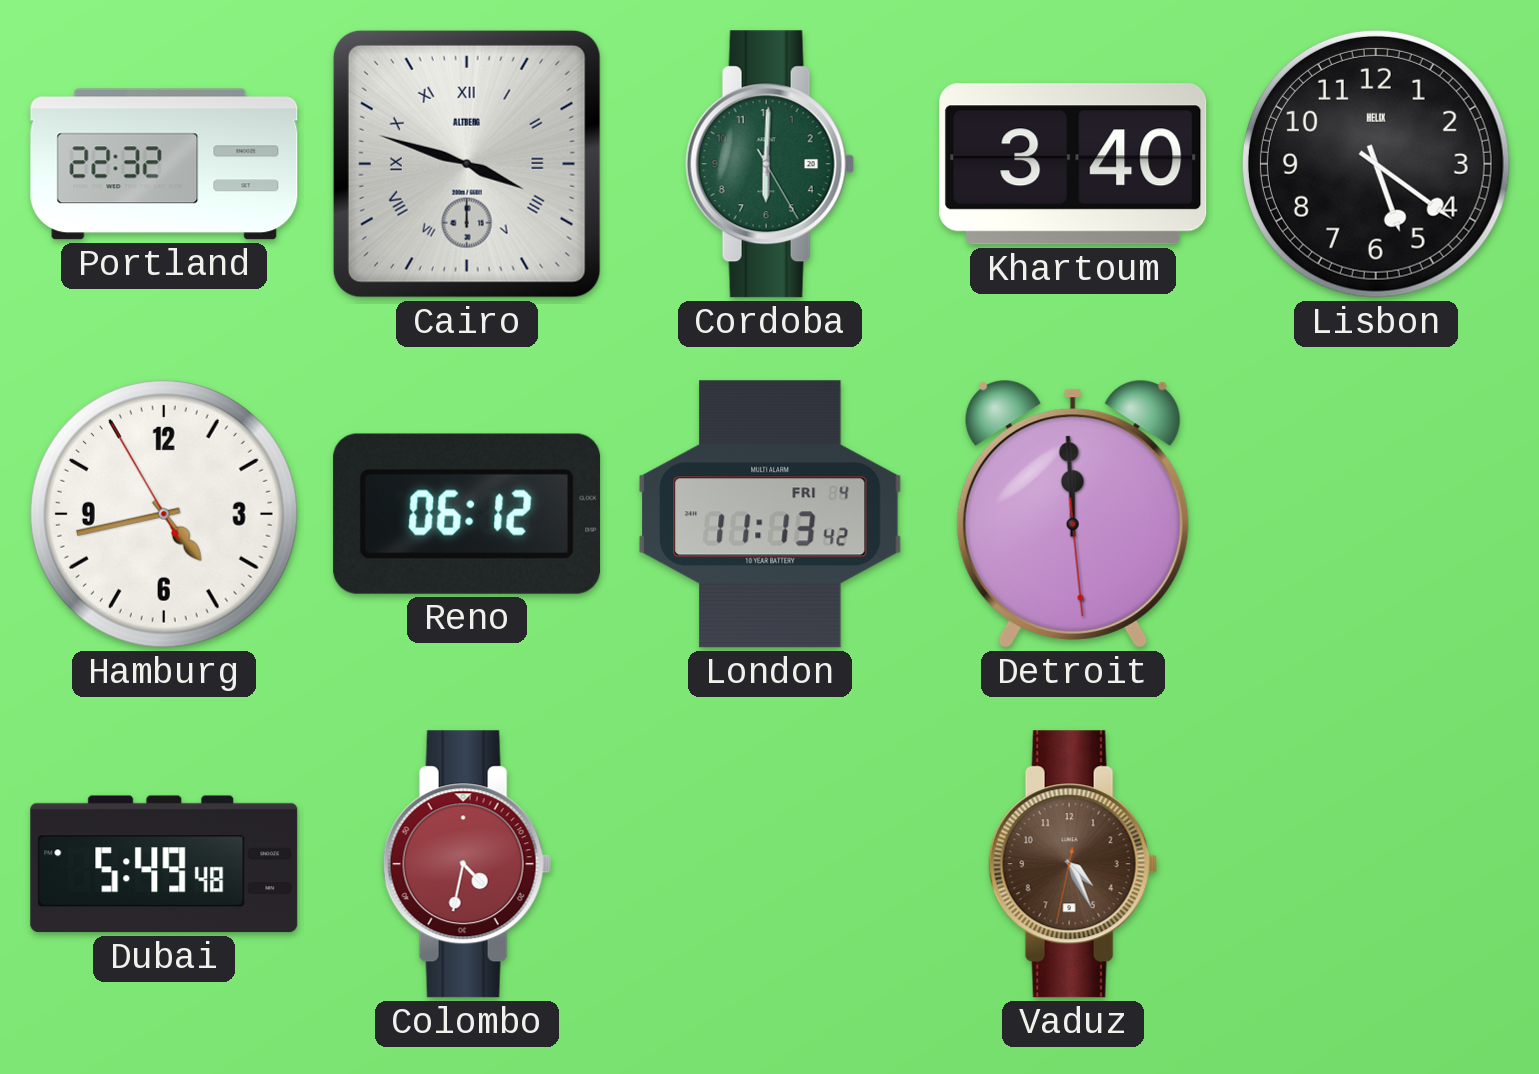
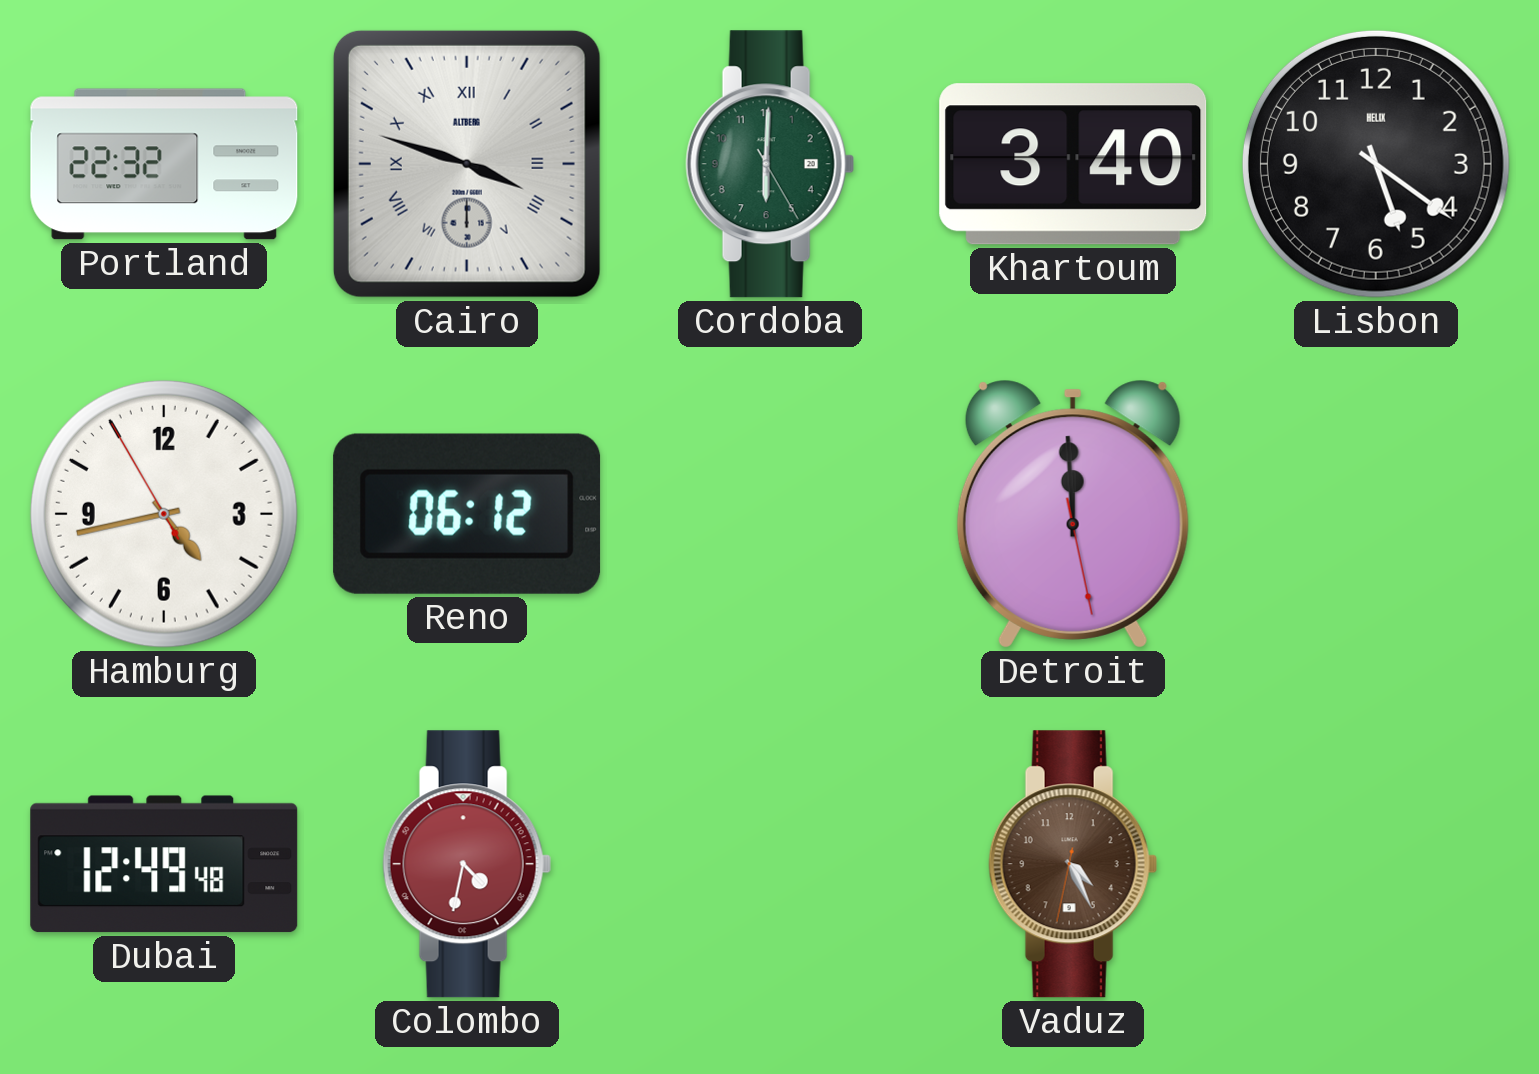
London: 11:13 -> none
Detroit: 11:59:29 -> 11:59:28
Dubai: 5:49 -> 12:49
